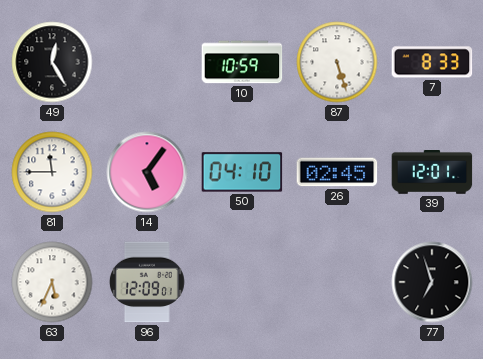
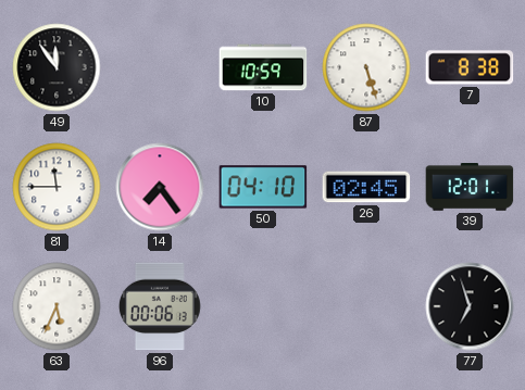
49: 12:25 -> 11:54
7: 8:33 -> 8:38
14: 5:06 -> 7:24
96: 12:09 -> 00:06
